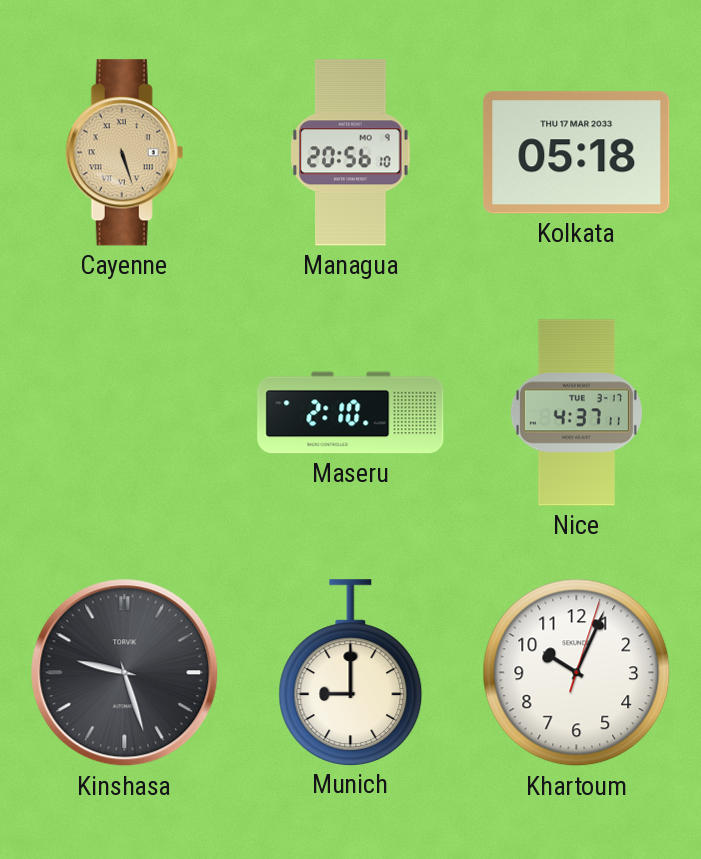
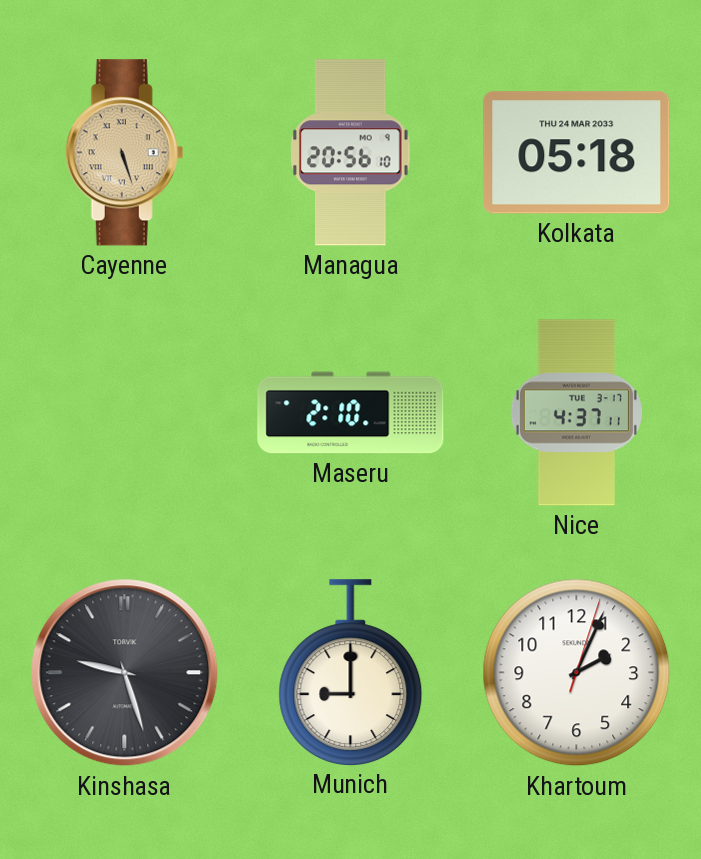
Kolkata date: THU 17 MAR 2033 -> THU 24 MAR 2033
Khartoum: 10:04 -> 2:04
